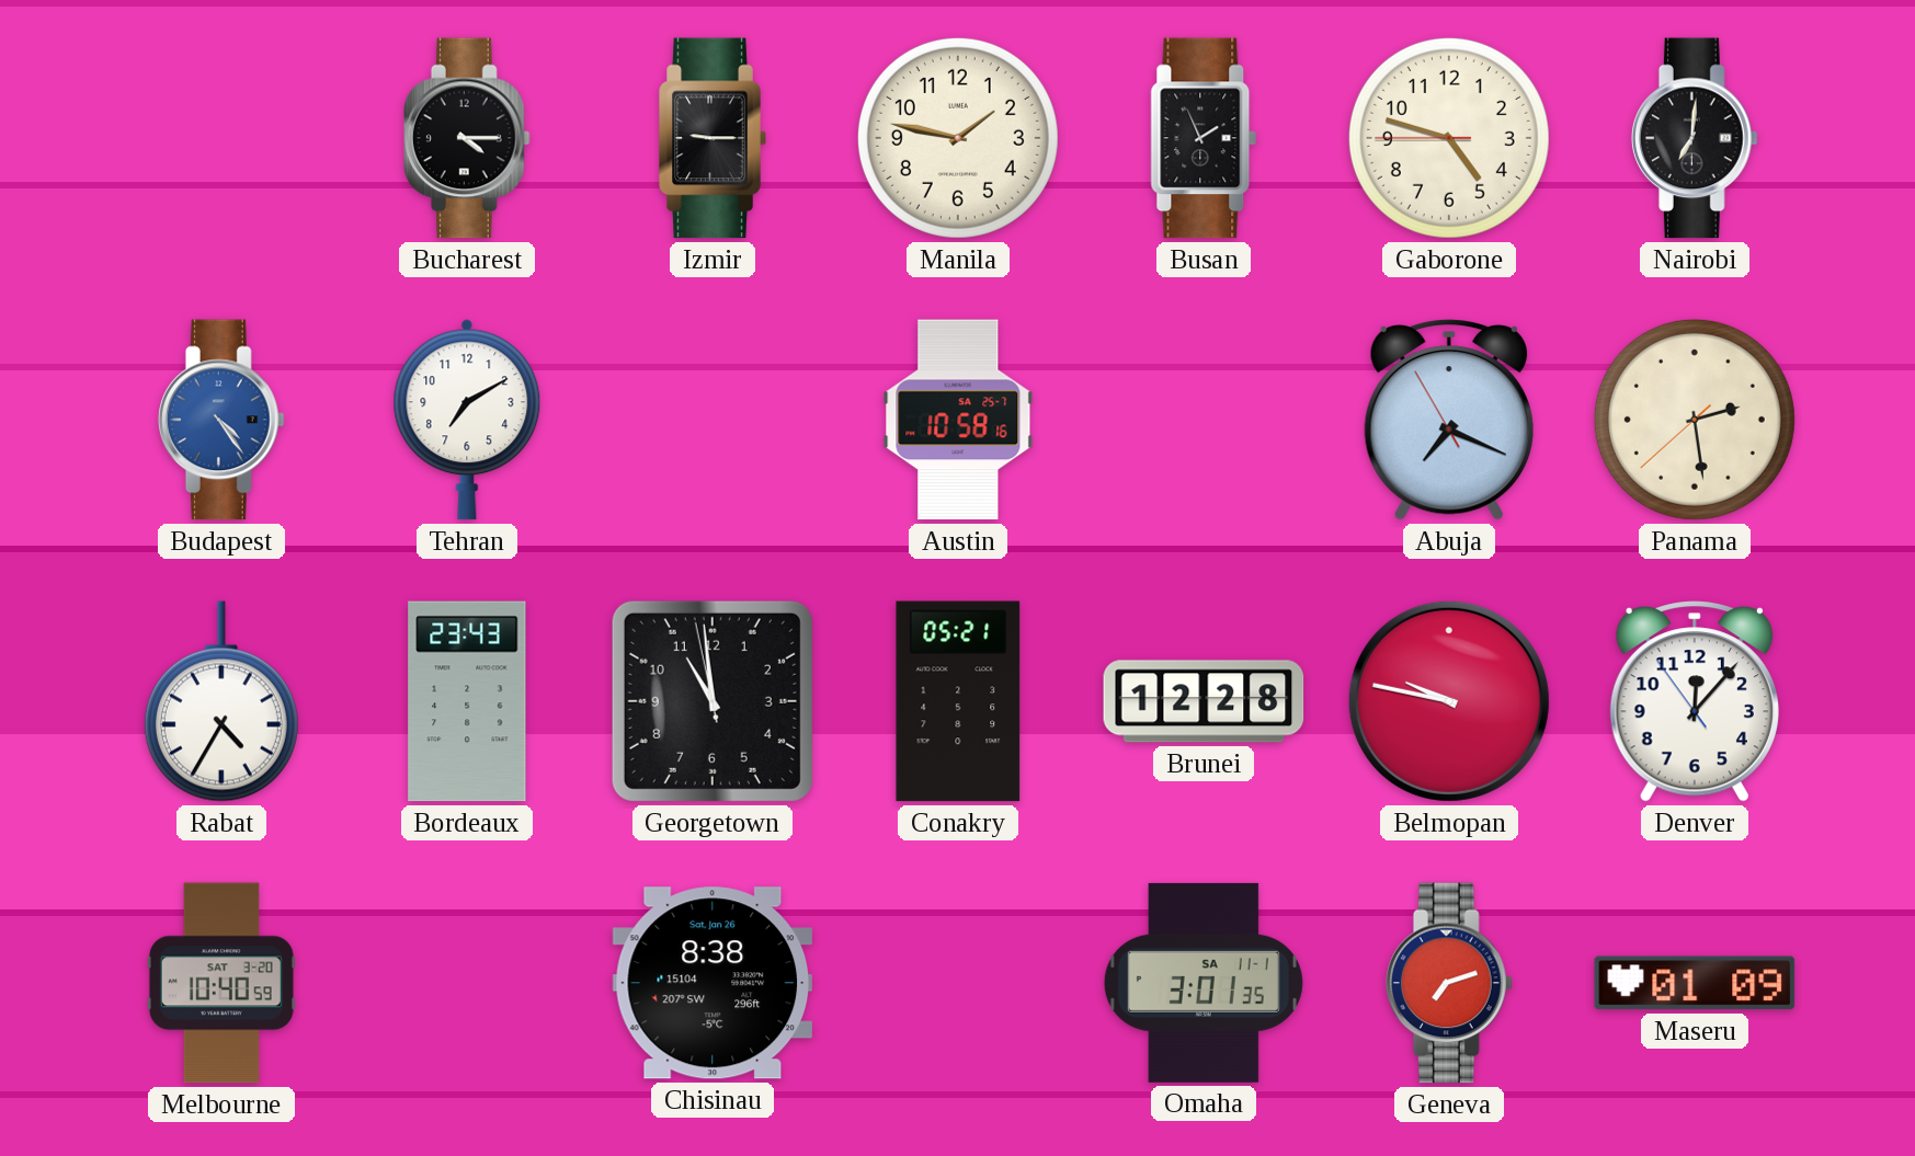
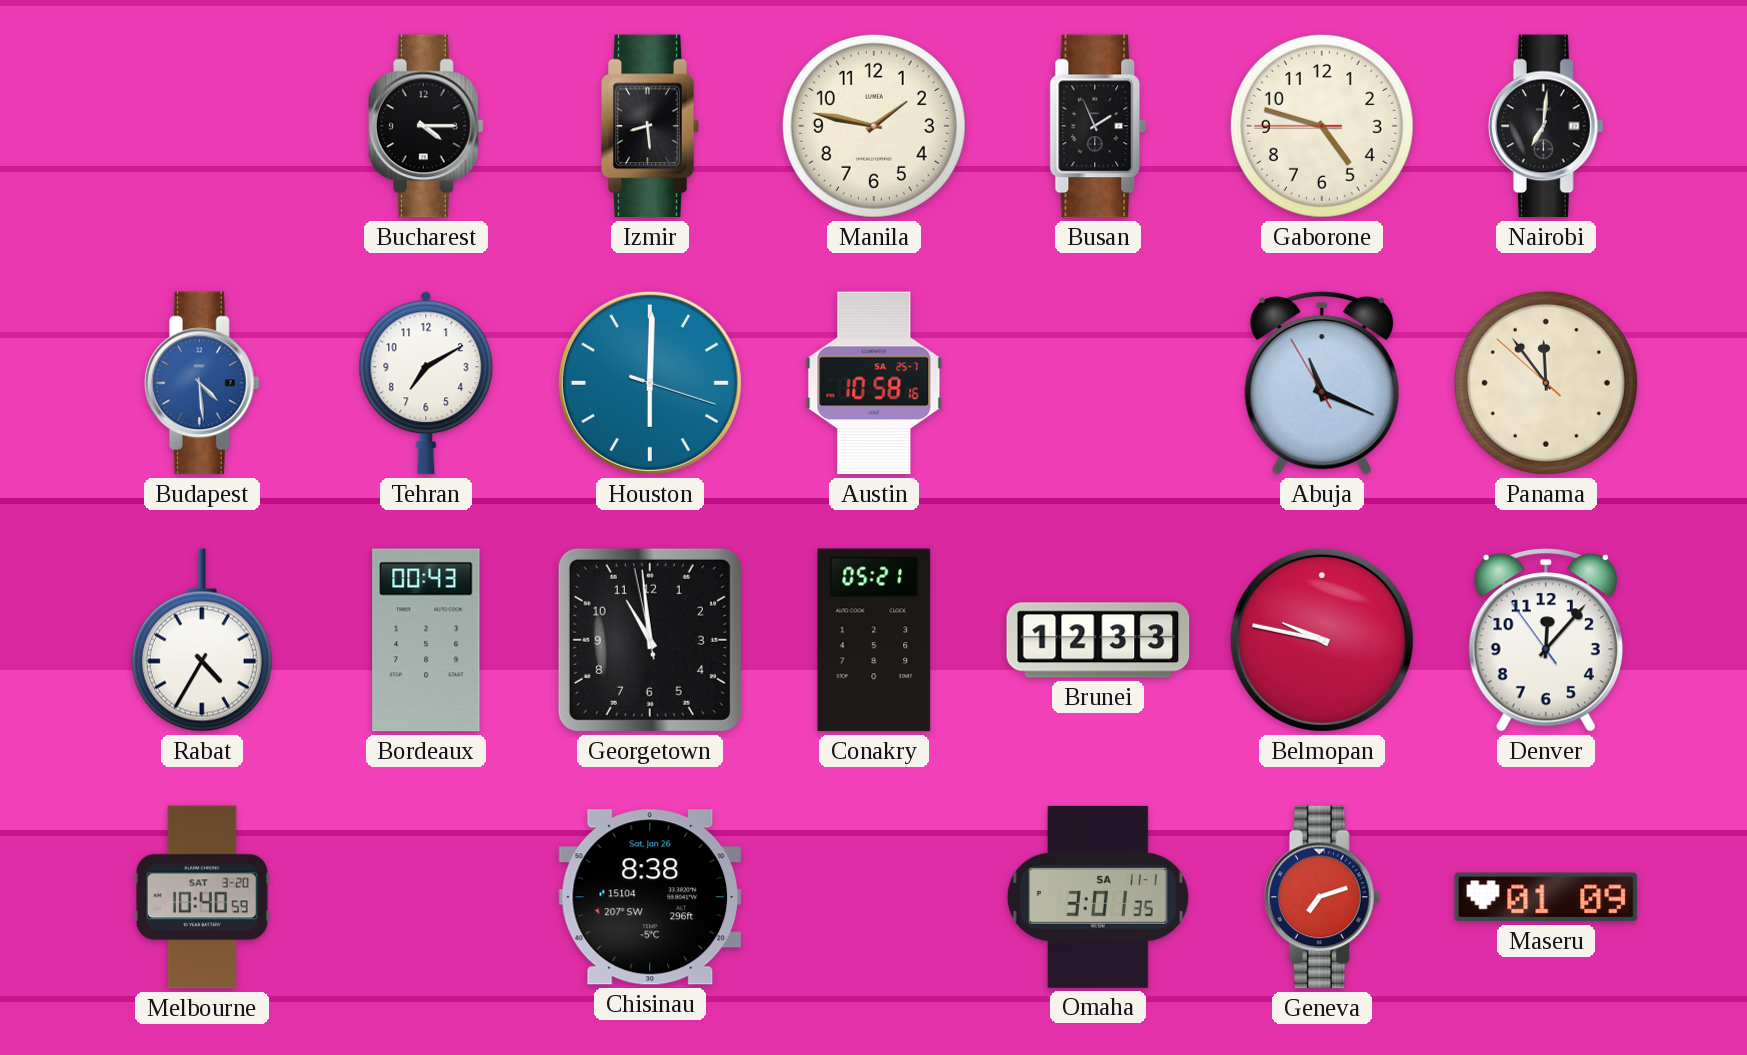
Izmir: 9:15 -> 8:29
Budapest: 4:24 -> 4:29
Houston: none -> 6:00
Abuja: 7:18 -> 11:18
Panama: 2:28 -> 11:53
Bordeaux: 23:43 -> 00:43
Brunei: 12:28 -> 12:33
